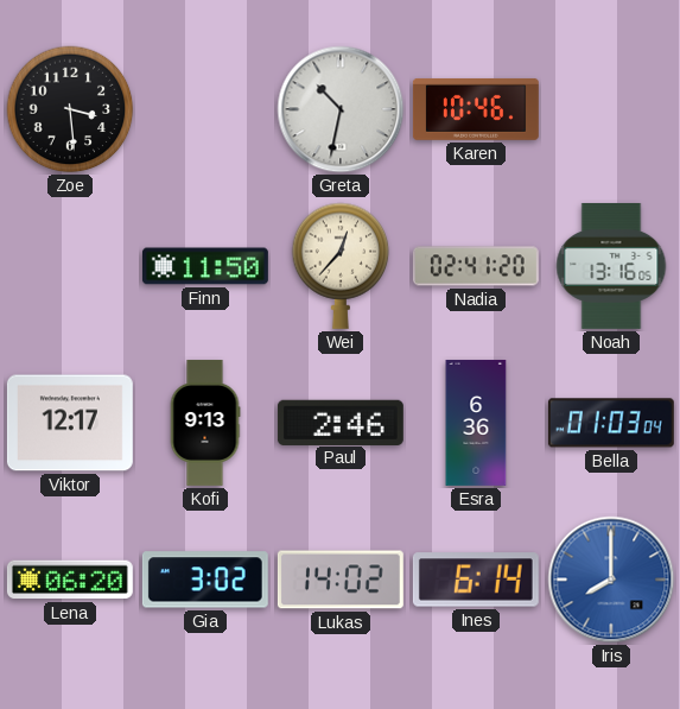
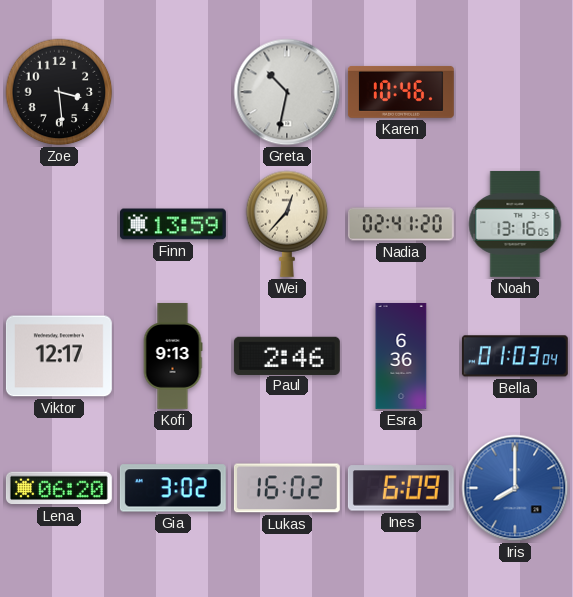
Finn: 11:50 -> 13:59
Lukas: 14:02 -> 16:02
Ines: 6:14 -> 6:09
